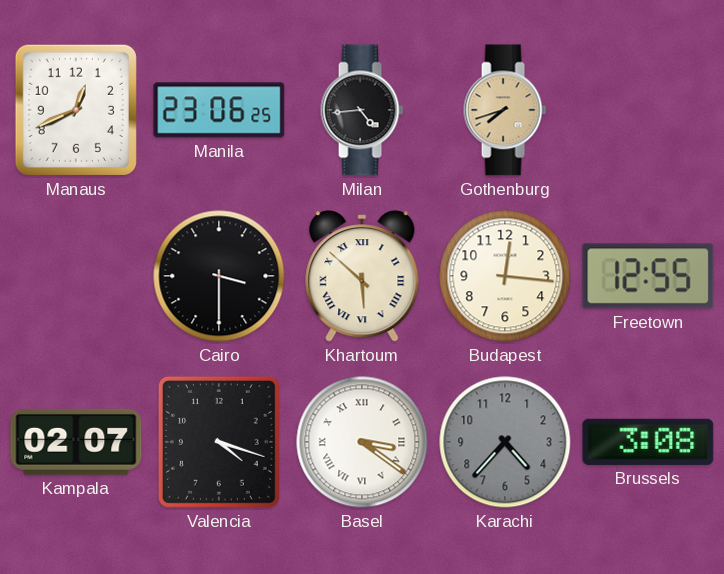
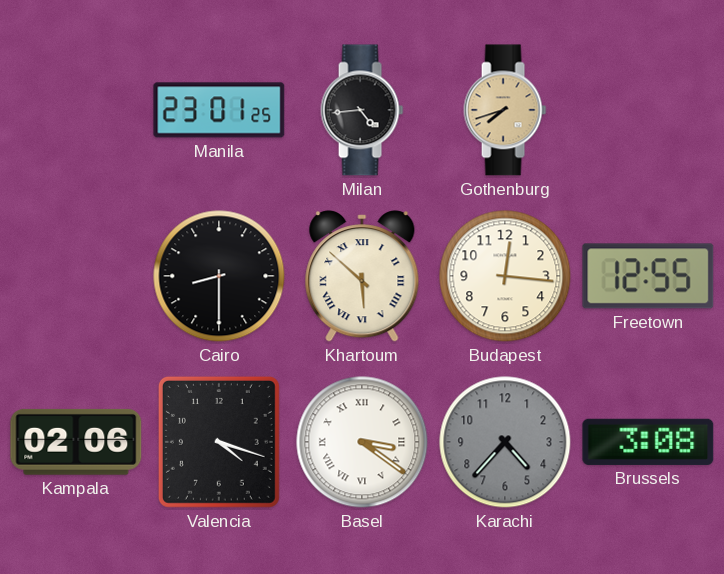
Manaus: 12:41 -> none
Manila: 23:06 -> 23:01
Cairo: 3:30 -> 8:30
Kampala: 02:07 -> 02:06
